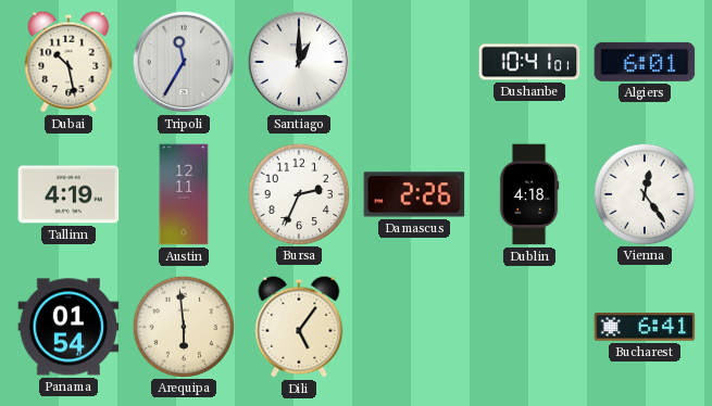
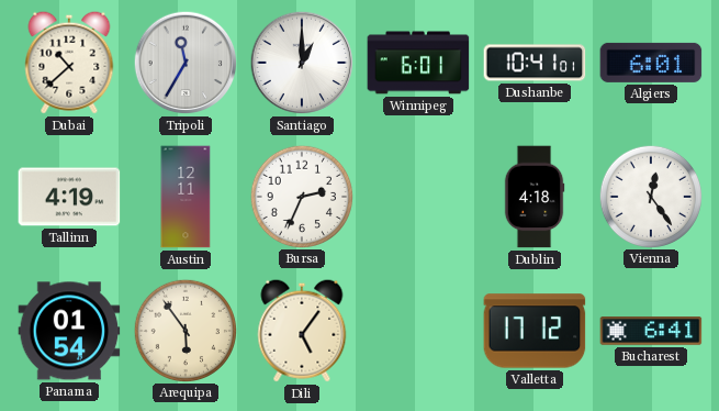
Dubai: 10:28 -> 10:38
Winnipeg: none -> 6:01
Damascus: 2:26 -> none
Arequipa: 5:59 -> 5:54
Valletta: none -> 17:12
